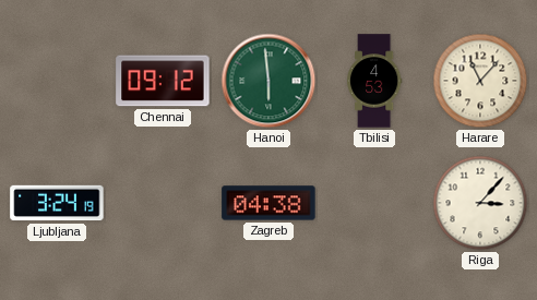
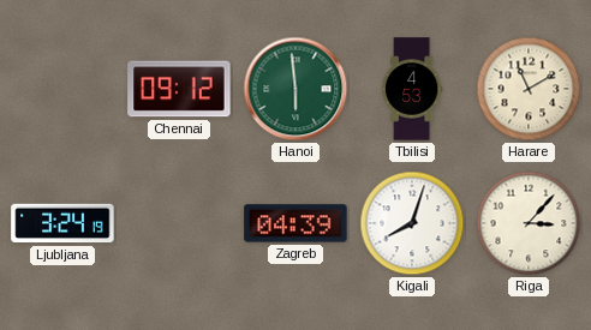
Harare: 11:07 -> 11:10
Zagreb: 04:38 -> 04:39
Kigali: none -> 8:03
